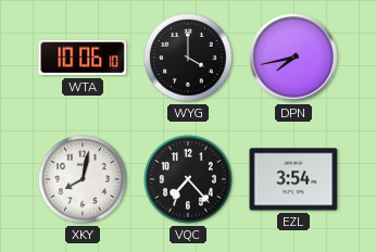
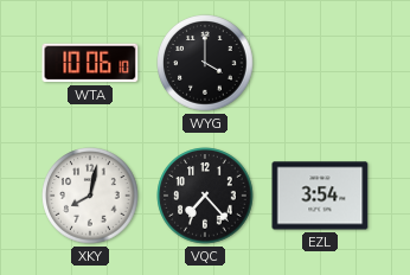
DPN: 7:43 -> none
